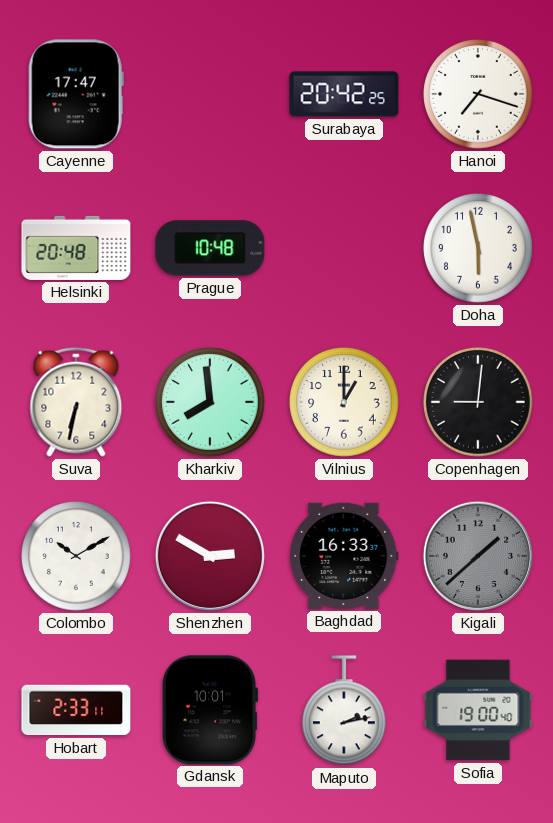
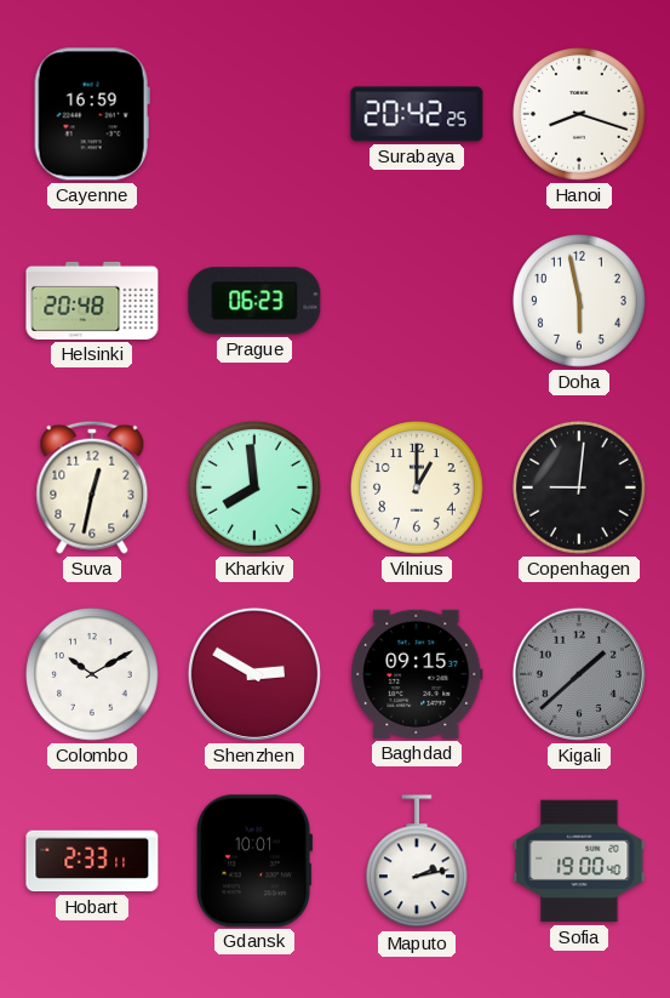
Cayenne: 17:47 -> 16:59
Hanoi: 7:18 -> 8:18
Prague: 10:48 -> 06:23
Suva: 6:32 -> 12:32
Baghdad: 16:33 -> 09:15
